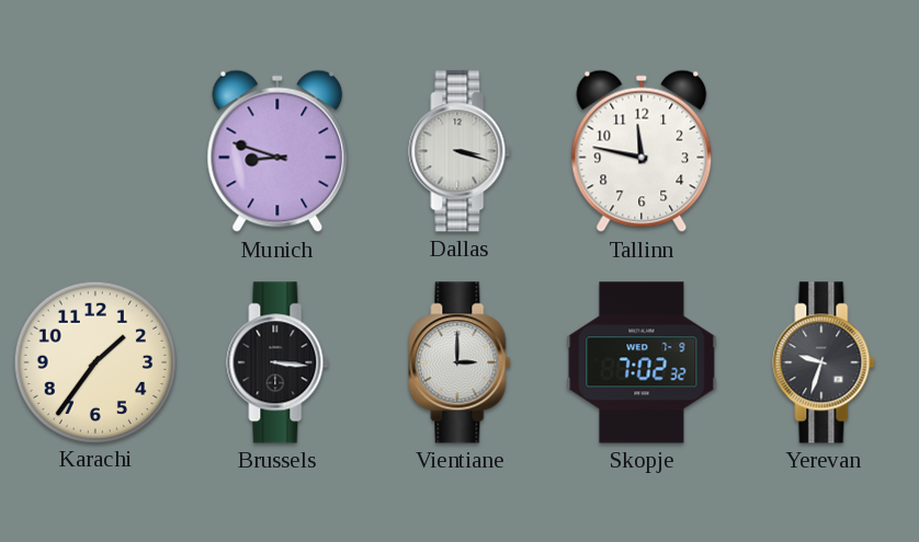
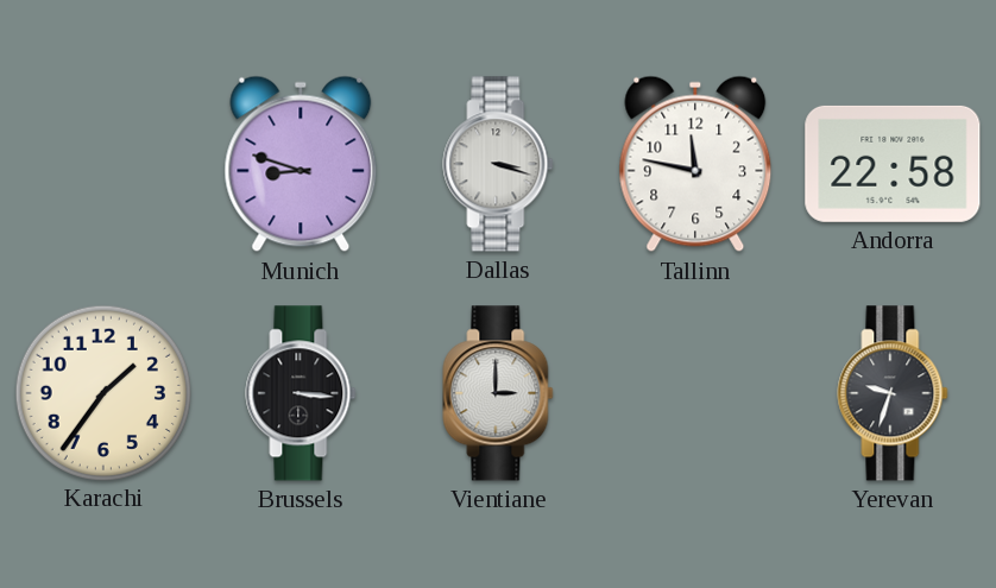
Andorra: none -> 22:58
Skopje: 7:02 -> none
